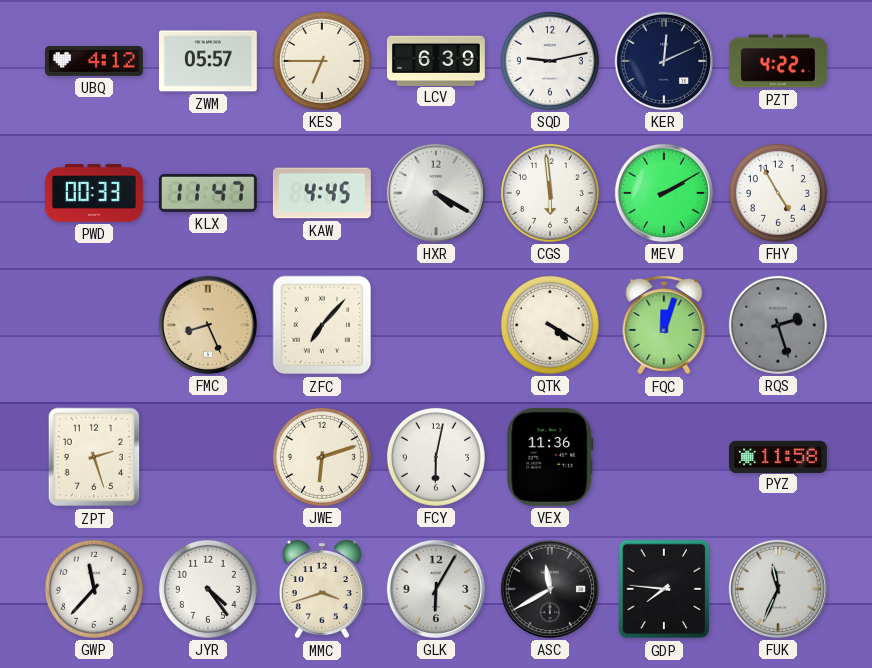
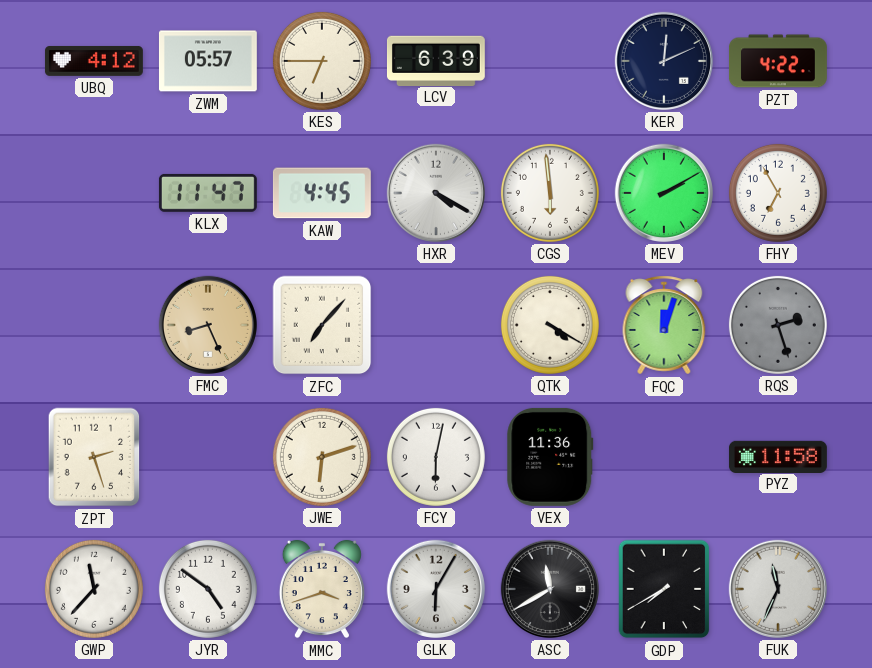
SQD: 9:13 -> none
PWD: 00:33 -> none
FHY: 4:55 -> 6:55
JYR: 4:24 -> 4:51
GDP: 7:46 -> 7:40
